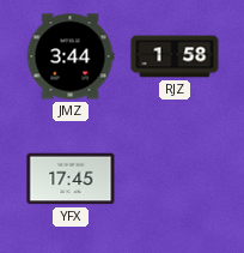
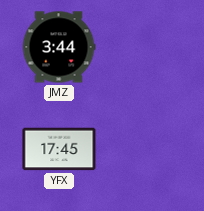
RJZ: 1:58 -> none
